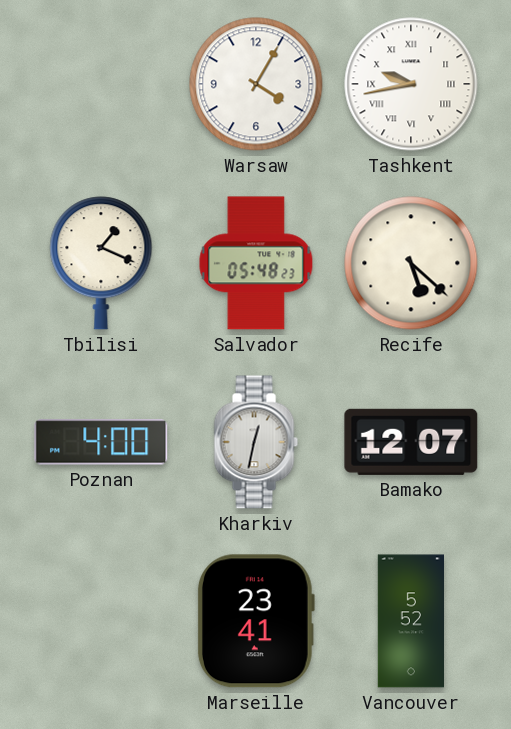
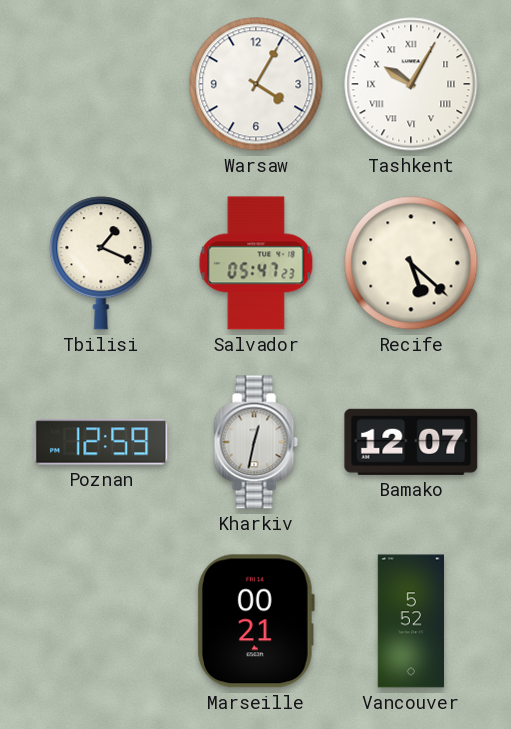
Tashkent: 9:43 -> 10:05
Salvador: 05:48 -> 05:47
Poznan: 4:00 -> 12:59
Marseille: 23:41 -> 00:21
